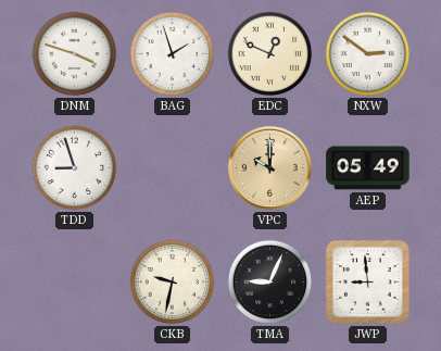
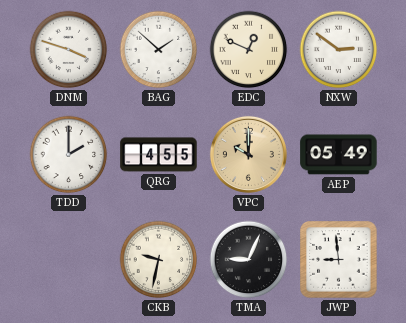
BAG: 1:57 -> 1:52
TDD: 8:57 -> 2:00
QRG: none -> 4:55
